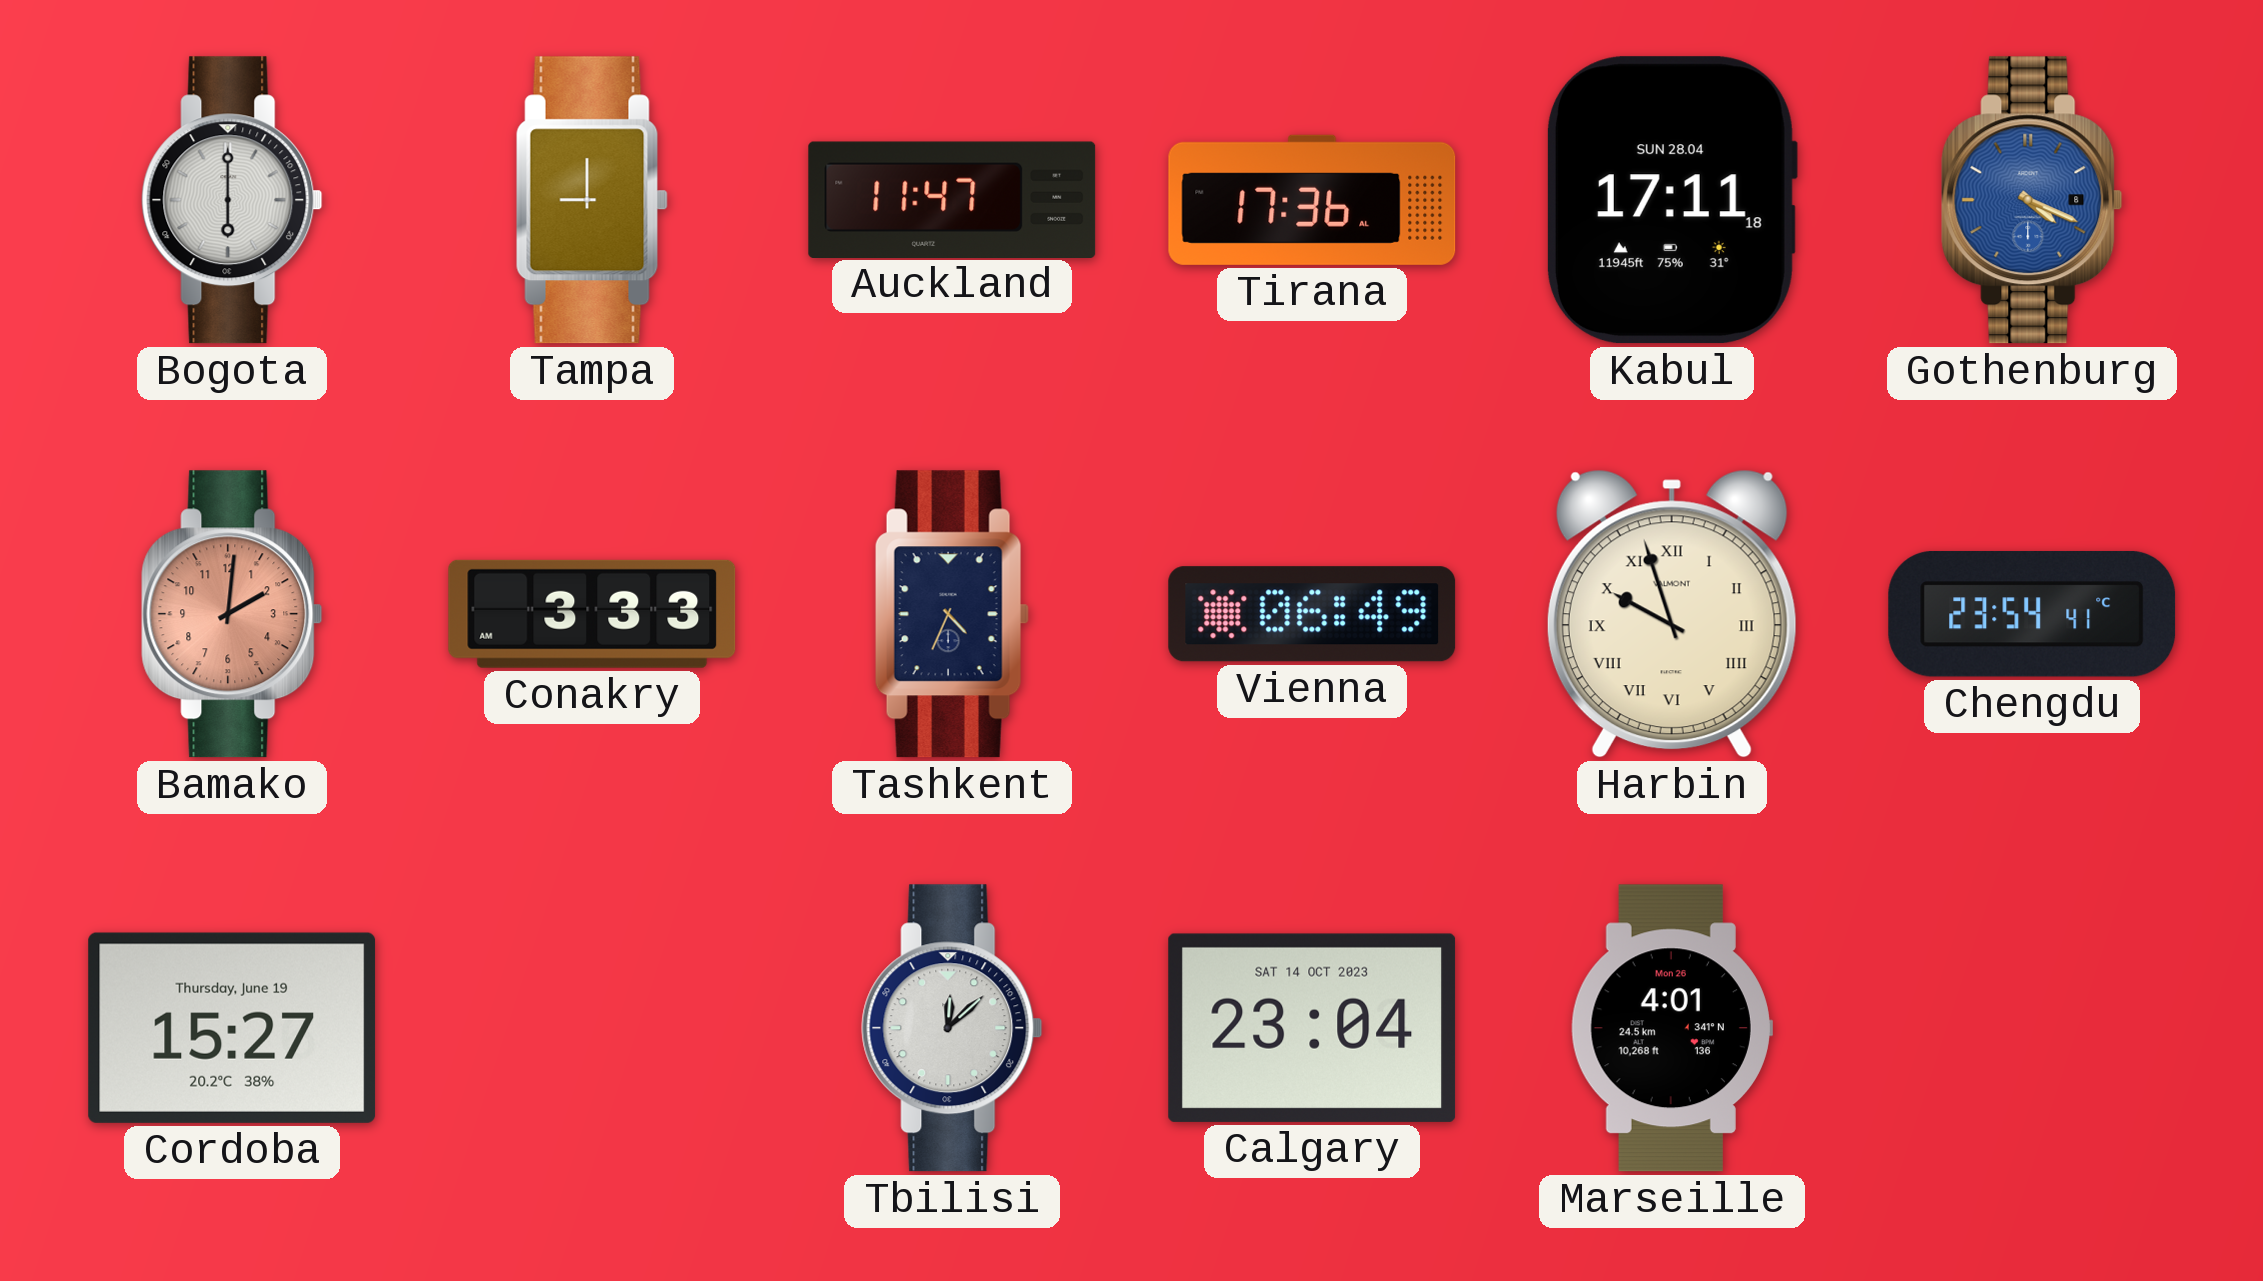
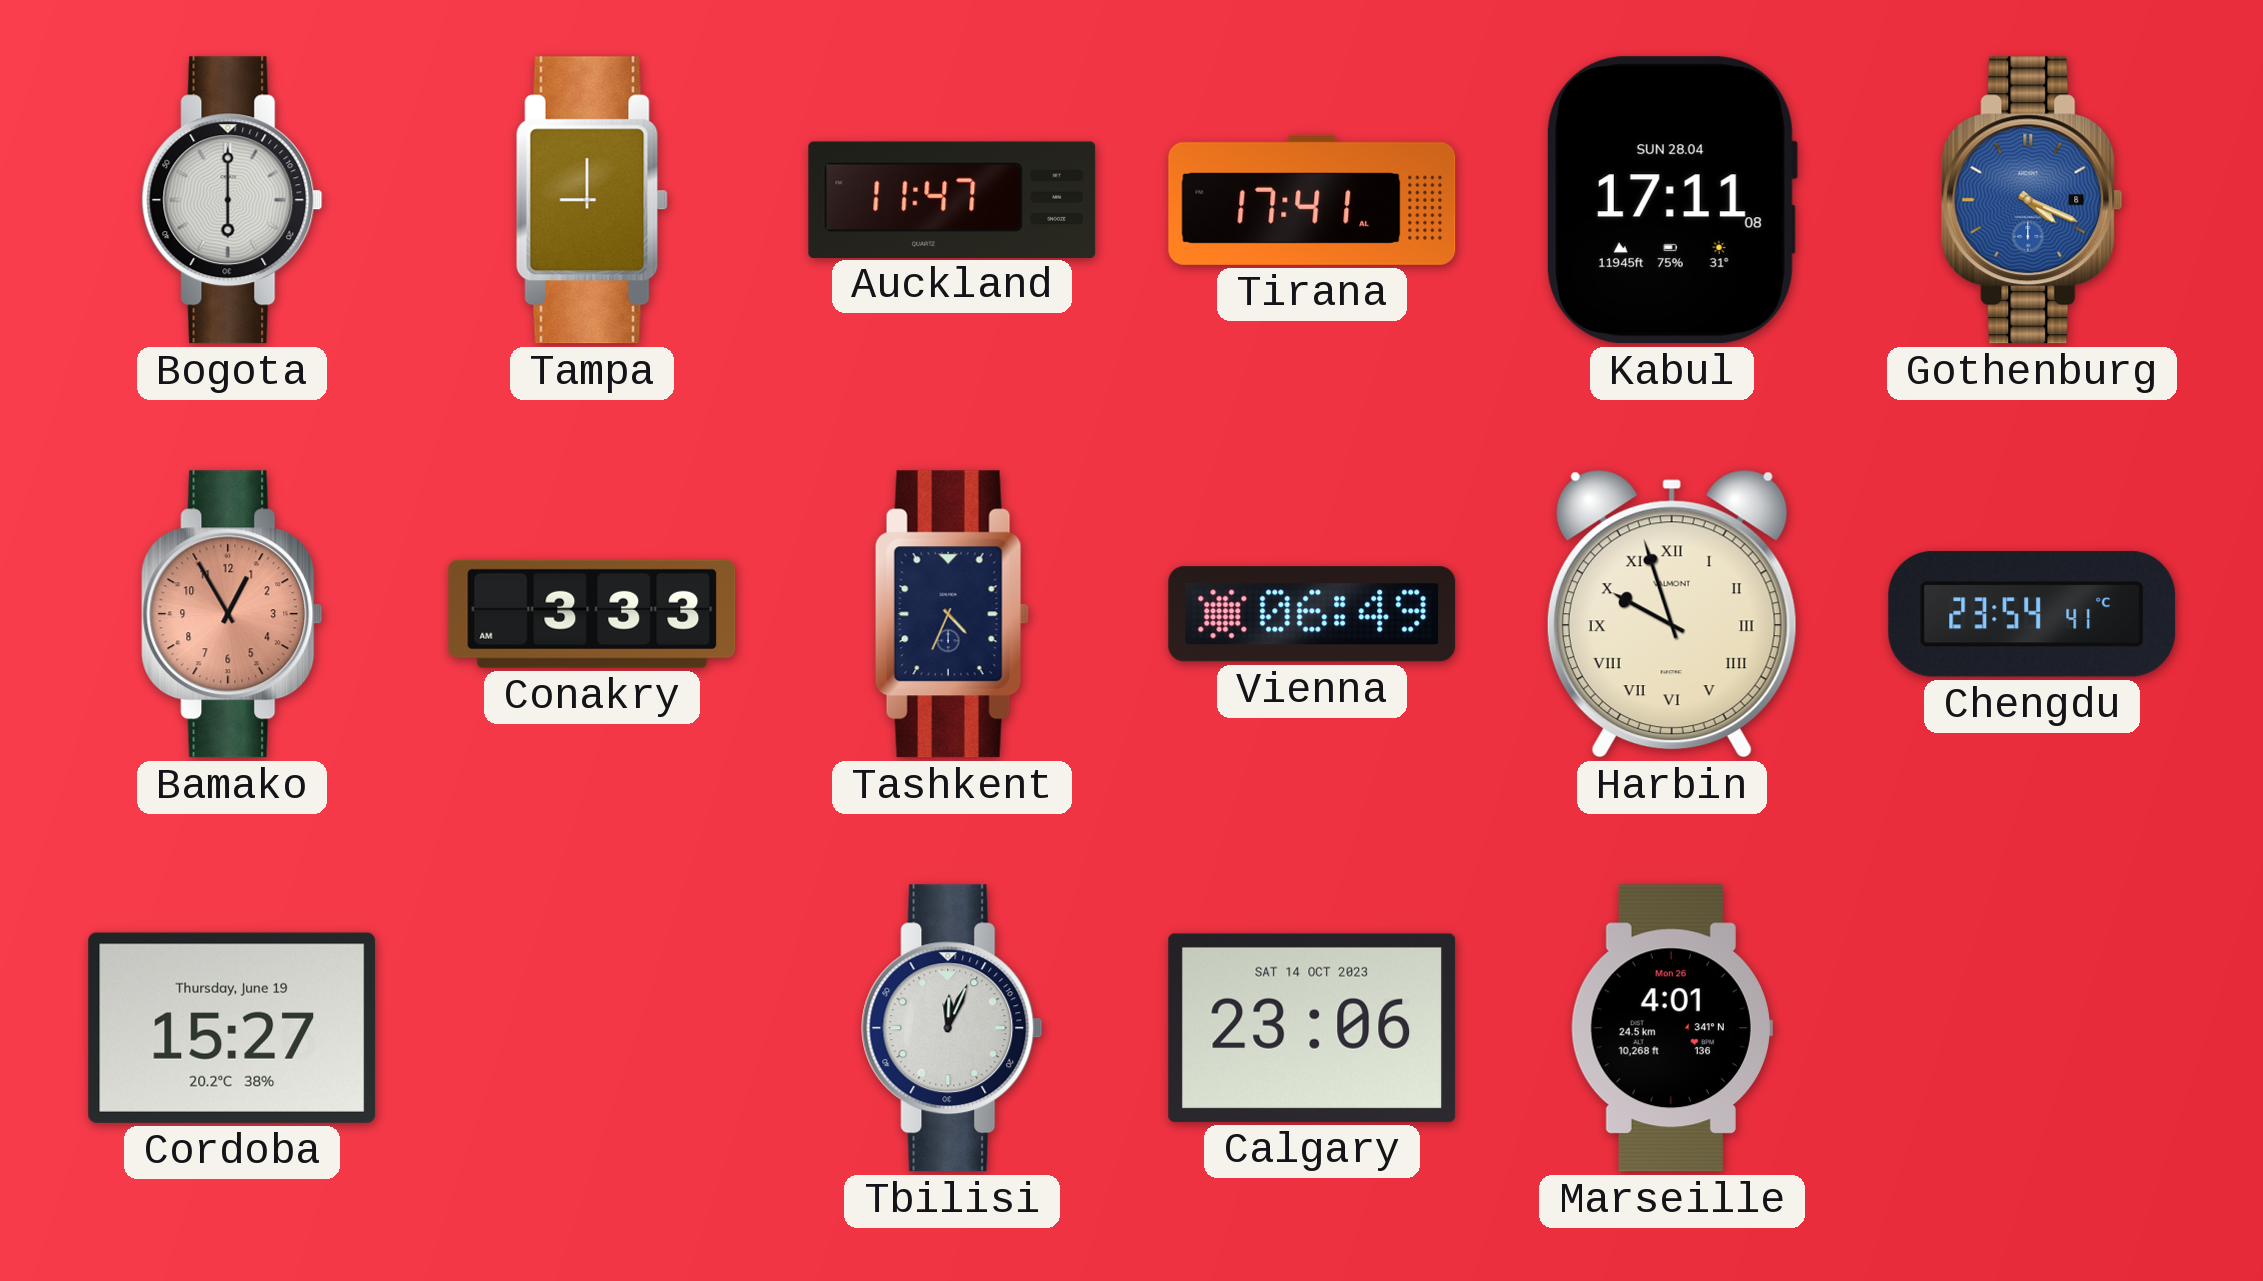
Tirana: 17:36 -> 17:41
Kabul: 17:11:18 -> 17:11:08
Bamako: 2:01 -> 12:55
Tbilisi: 12:08 -> 12:04
Calgary: 23:04 -> 23:06
